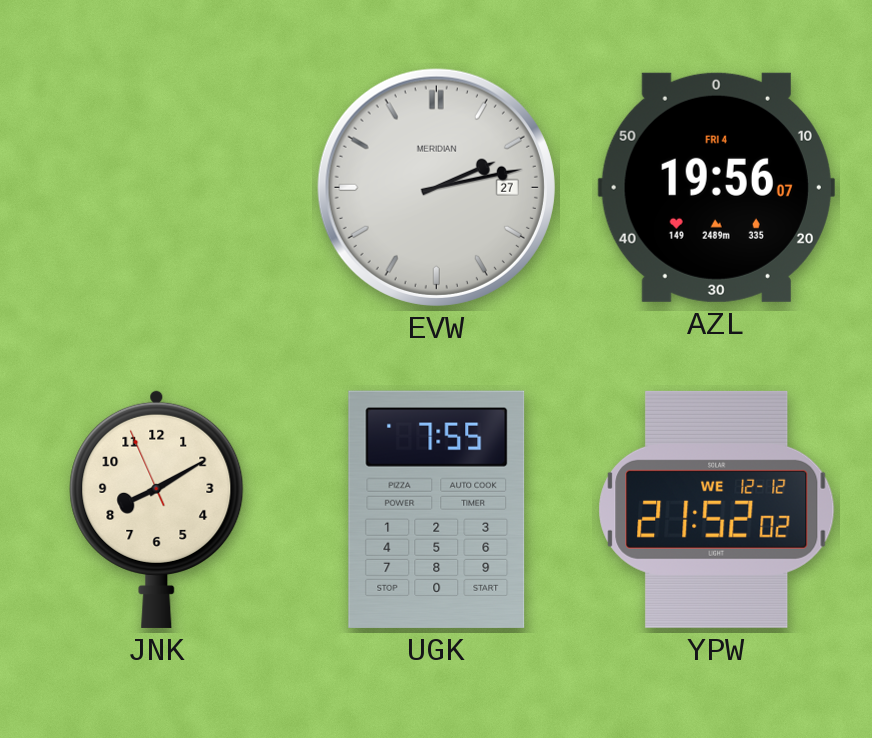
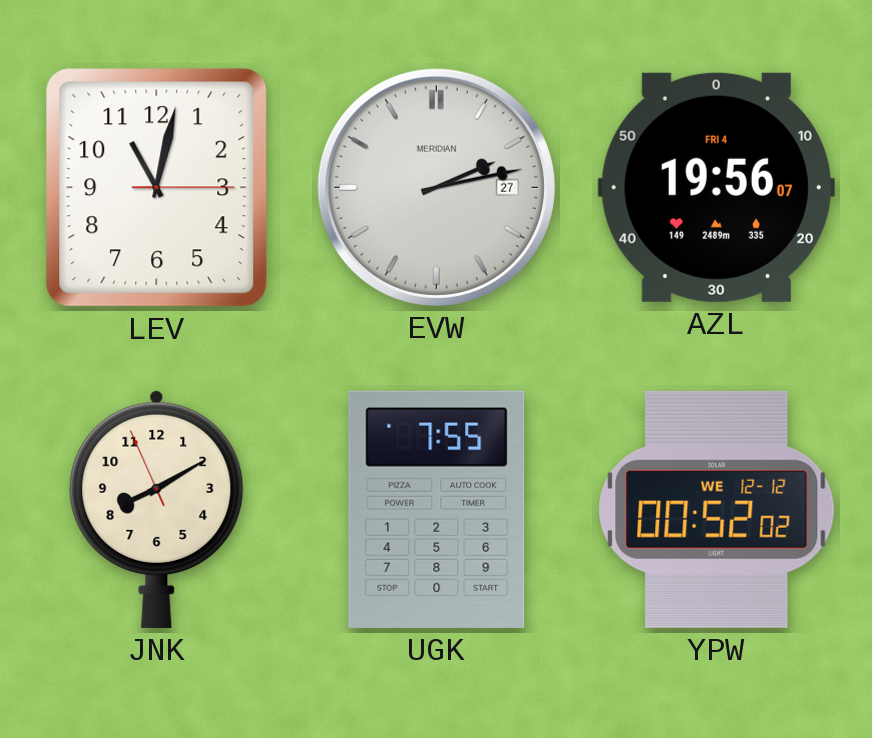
LEV: none -> 11:02
YPW: 21:52 -> 00:52
